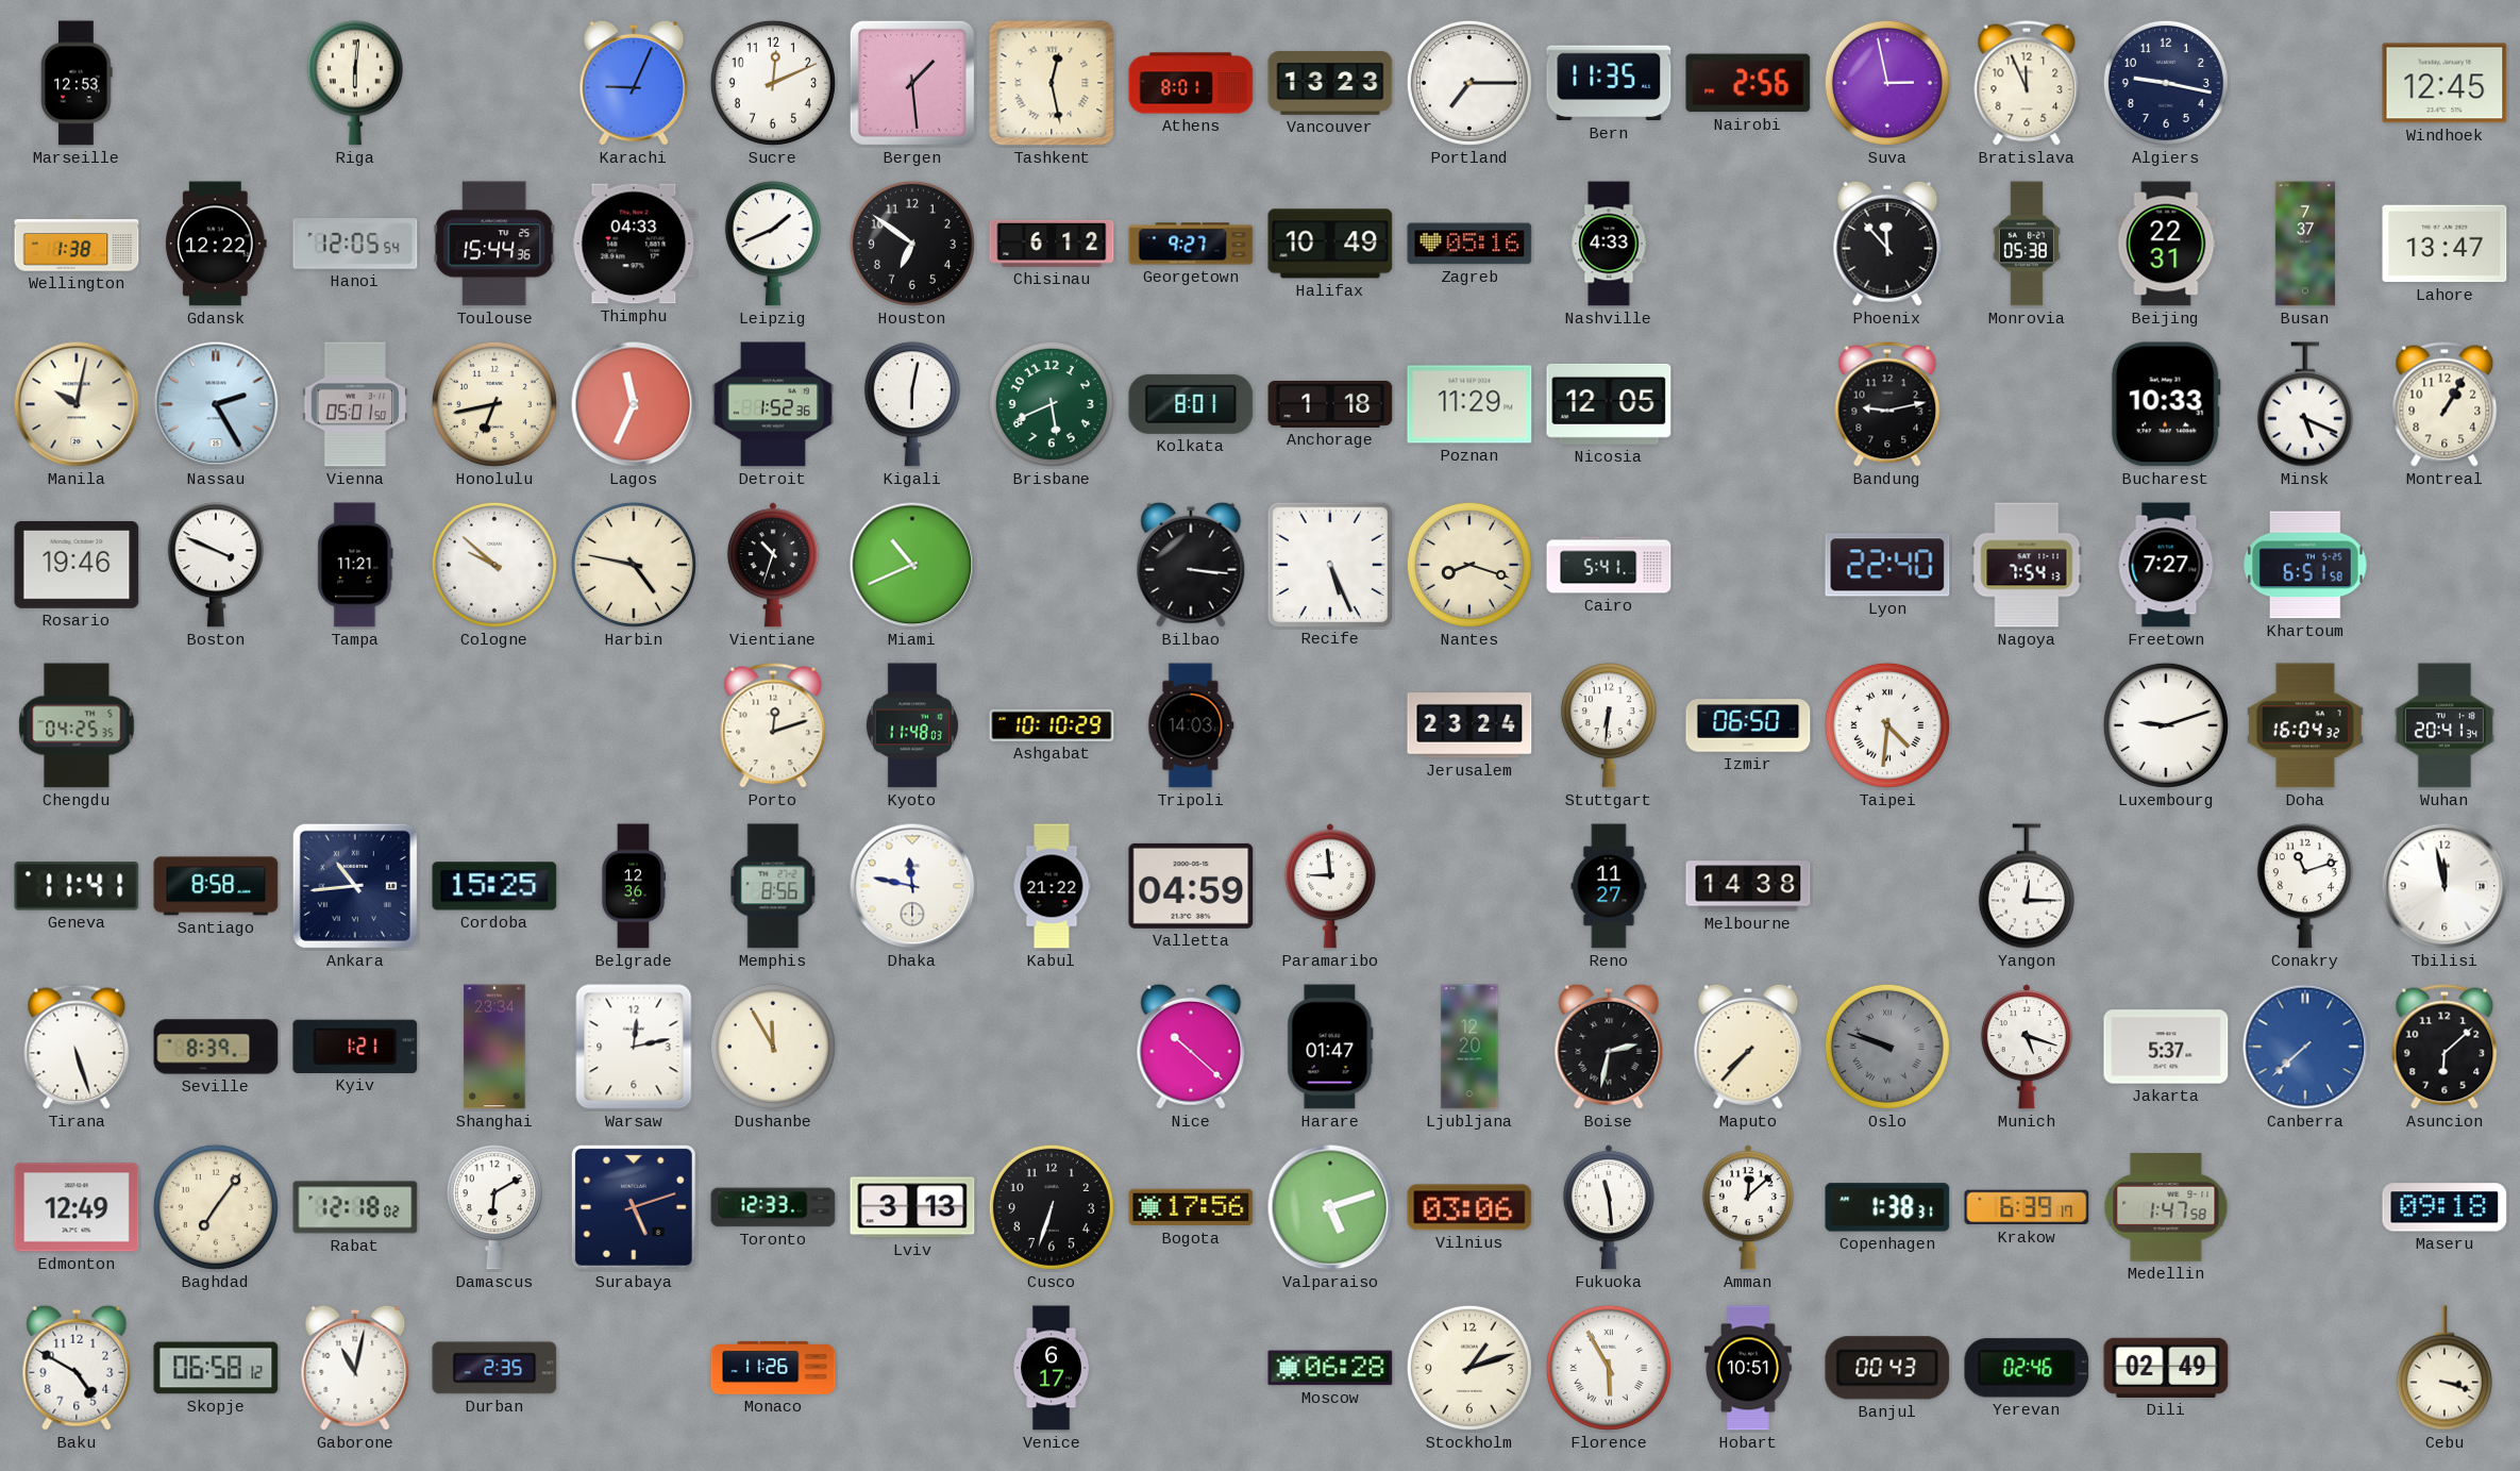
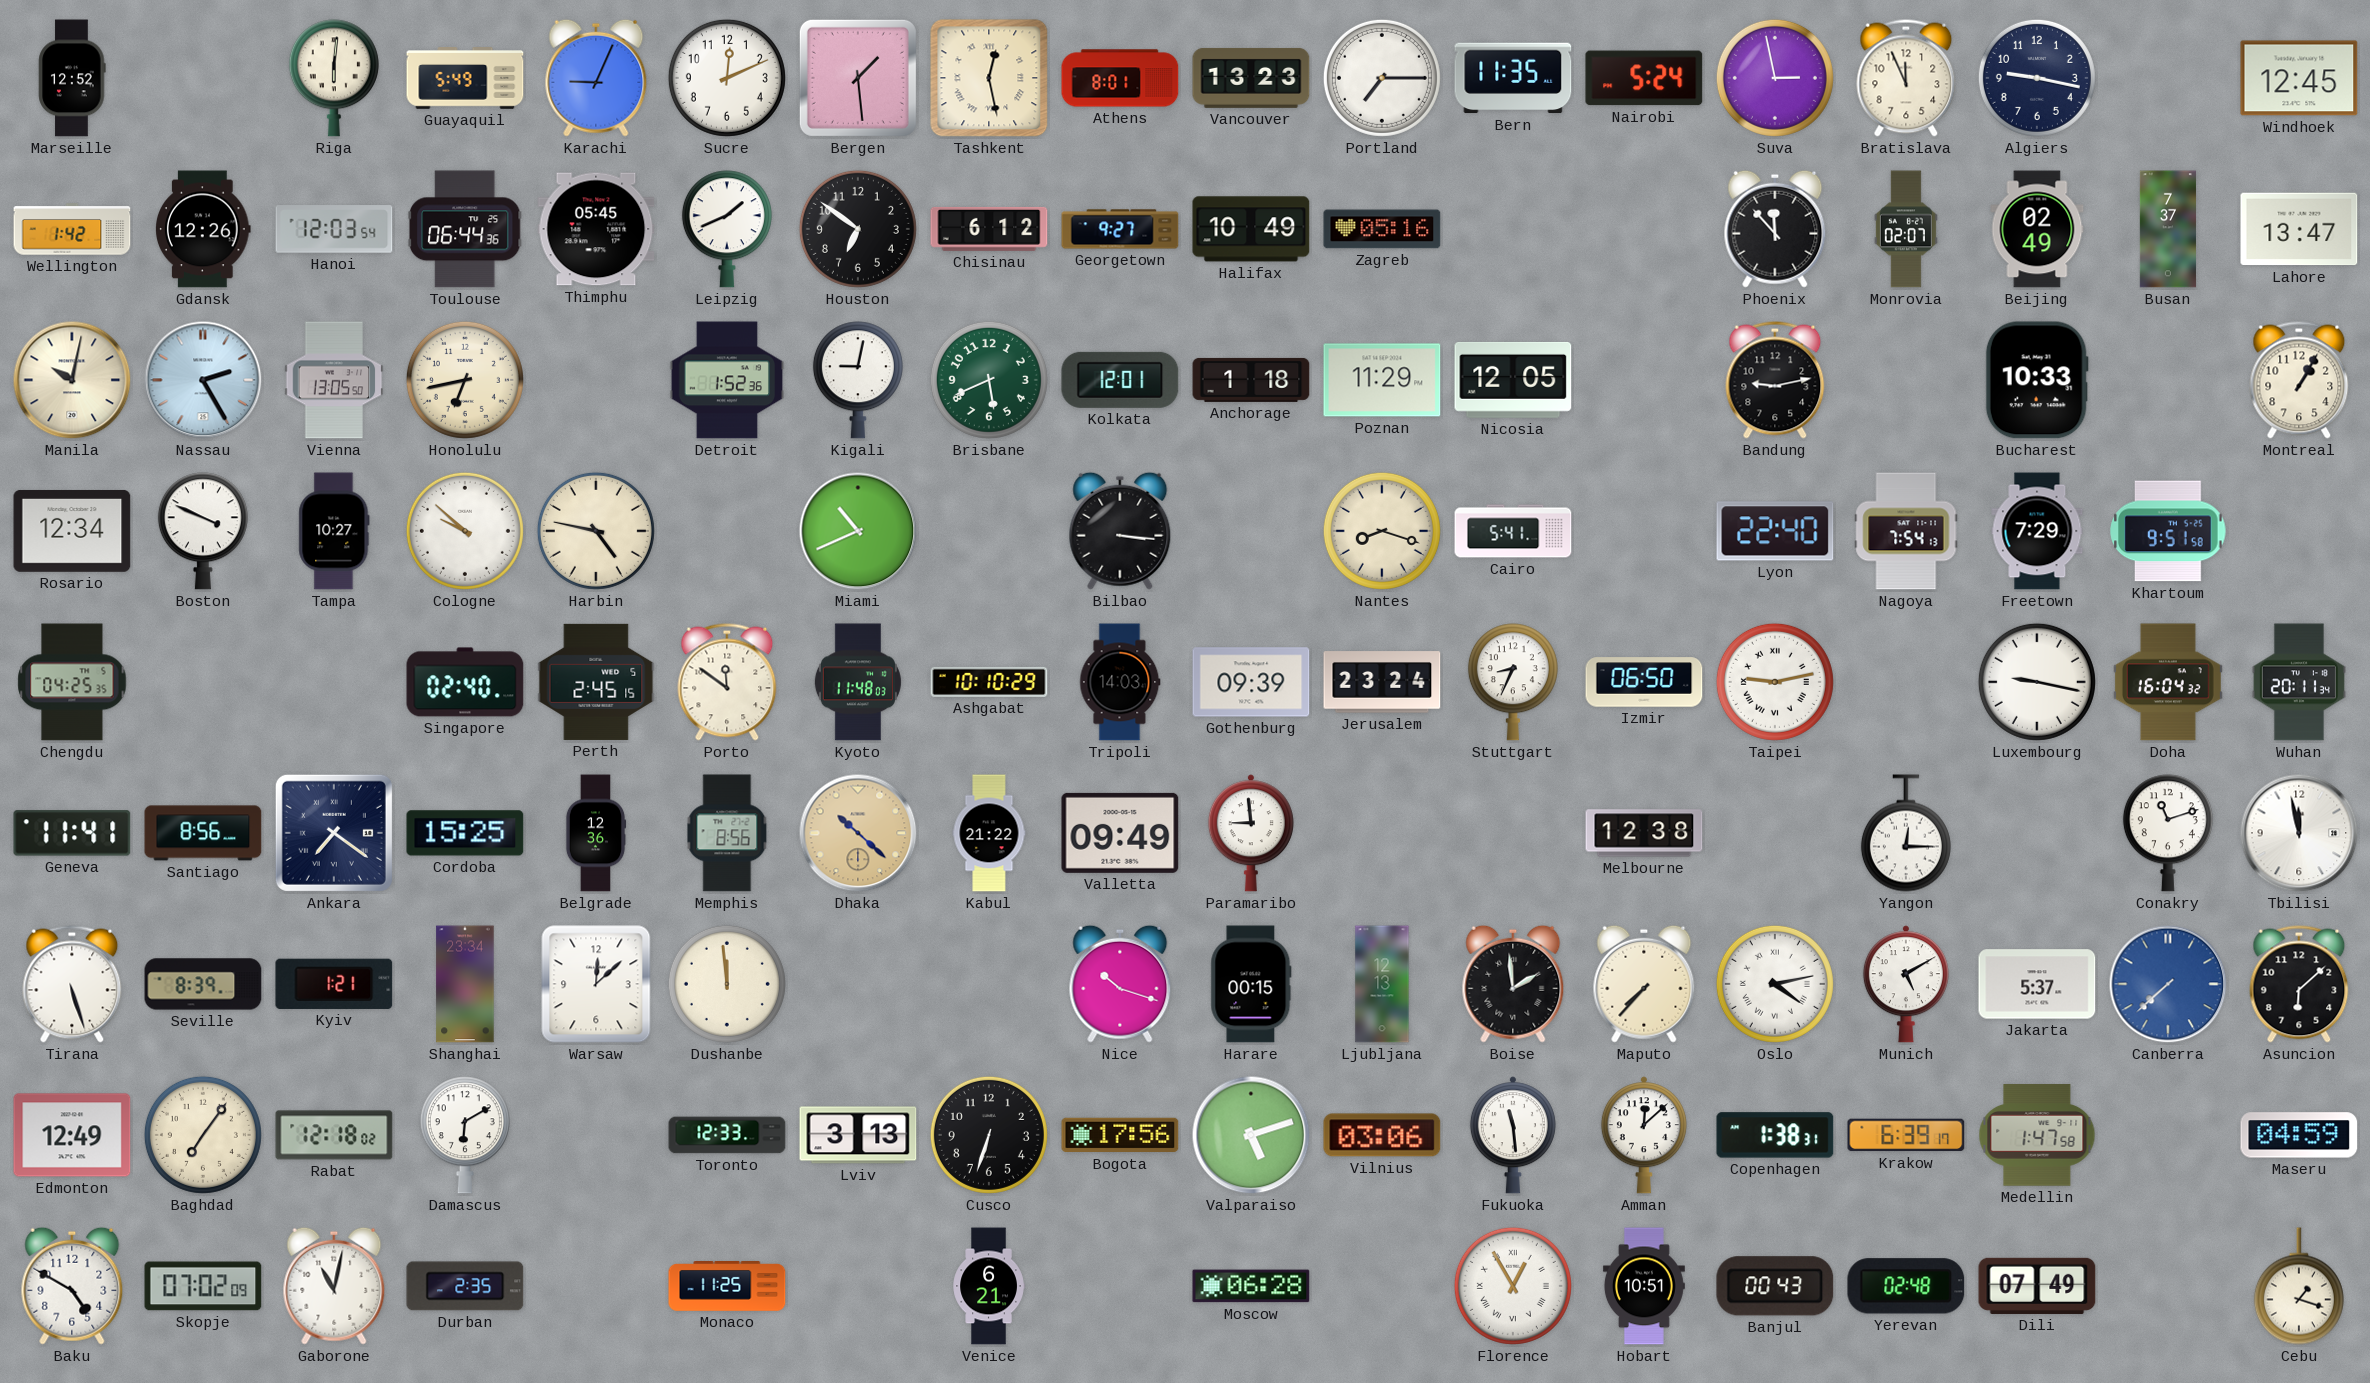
Marseille: 12:53 -> 12:52
Guayaquil: none -> 5:49
Nairobi: 2:56 -> 5:24
Wellington: 1:38 -> 1:42
Gdansk: 12:22 -> 12:26
Hanoi: 12:05 -> 12:03
Toulouse: 15:44 -> 06:44
Thimphu: 04:33 -> 05:45
Nashville: 4:33 -> none
Monrovia: 05:38 -> 02:07
Beijing: 22:31 -> 02:49
Vienna: 05:01 -> 13:05
Lagos: 11:34 -> none
Kigali: 6:02 -> 9:02
Kolkata: 8:01 -> 12:01
Minsk: 5:19 -> none
Rosario: 19:46 -> 12:34
Tampa: 11:21 -> 10:27
Vientiane: 10:33 -> none
Recife: 5:26 -> none
Freetown: 7:27 -> 7:29
Khartoum: 6:51 -> 9:51
Singapore: none -> 02:40
Perth: none -> 2:45
Porto: 12:12 -> 11:51
Gothenburg: none -> 09:39
Stuttgart: 6:31 -> 8:34
Taipei: 4:31 -> 9:13
Luxembourg: 9:12 -> 9:17
Wuhan: 20:41 -> 20:11
Santiago: 8:58 -> 8:56
Ankara: 10:44 -> 7:21
Dhaka: 11:47 -> 10:22
Dhaka dial: white -> champagne
Valletta: 04:59 -> 09:49
Reno: 11:27 -> none
Melbourne: 14:38 -> 12:38
Warsaw: 12:13 -> 12:08
Dushanbe: 11:55 -> 11:59
Nice: 10:22 -> 10:18
Harare: 01:47 -> 00:15
Ljubljana: 12:20 -> 12:13
Boise: 2:32 -> 1:59
Oslo: 9:48 -> 4:13
Oslo dial: grey -> white
Munich: 5:18 -> 5:10
Surabaya: 5:12 -> none
Maseru: 09:18 -> 04:59
Skopje: 06:58 -> 07:02
Monaco: 11:26 -> 11:25
Venice: 6:17 -> 6:21
Stockholm: 1:12 -> none
Florence: 5:55 -> 12:55
Yerevan: 02:46 -> 02:48
Dili: 02:49 -> 07:49
Cebu: 3:18 -> 1:18
